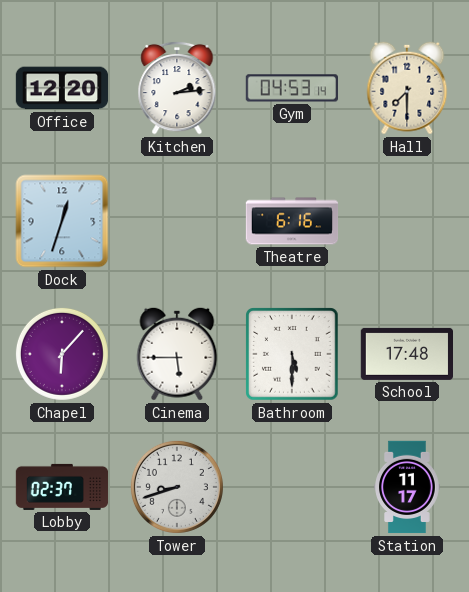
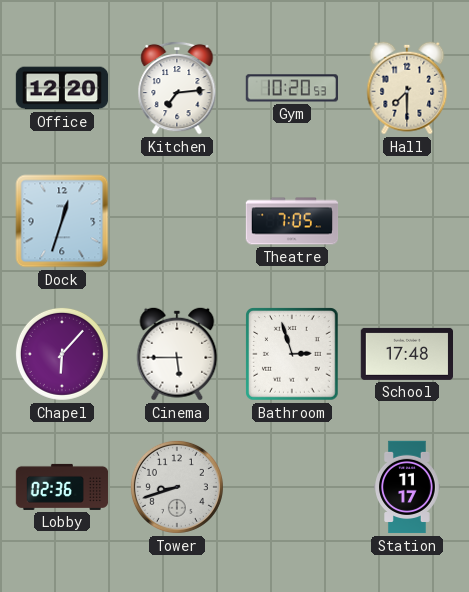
Kitchen: 2:14 -> 7:14
Gym: 04:53 -> 10:20
Theatre: 6:16 -> 7:05
Bathroom: 5:30 -> 2:57
Lobby: 02:37 -> 02:36
